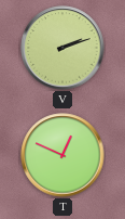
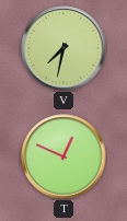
V: 2:12 -> 7:32
